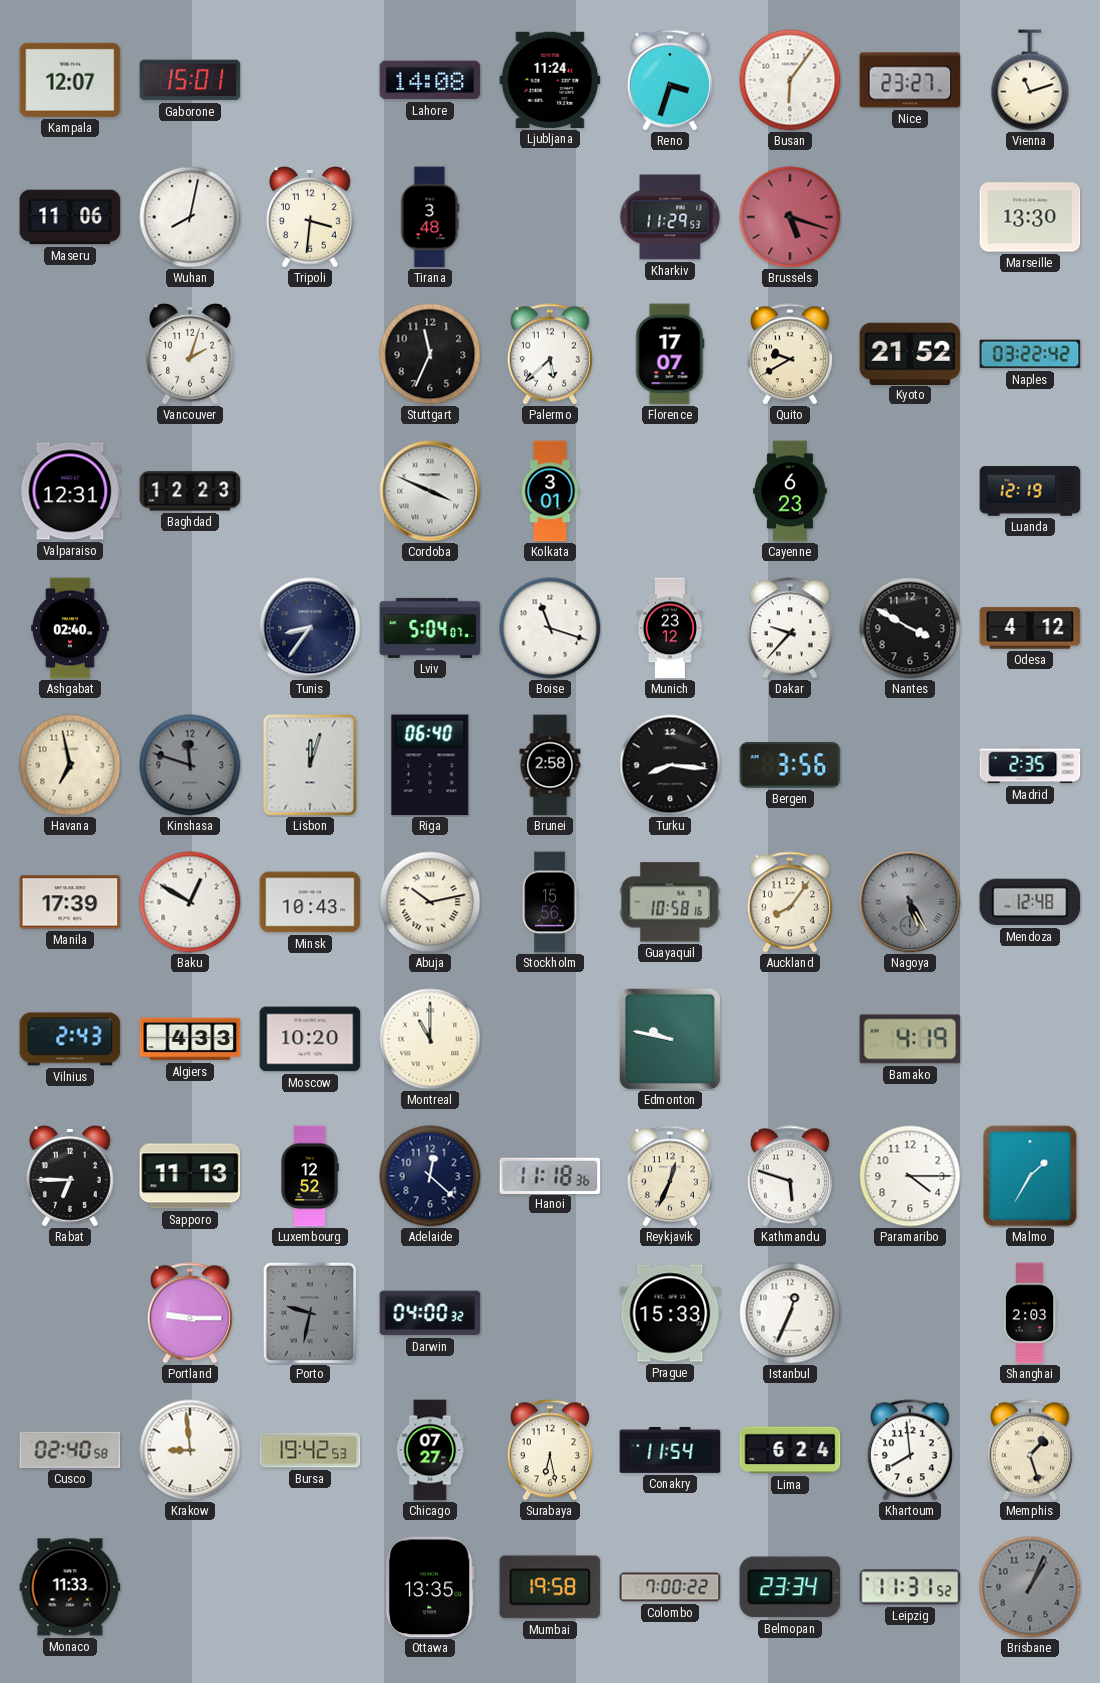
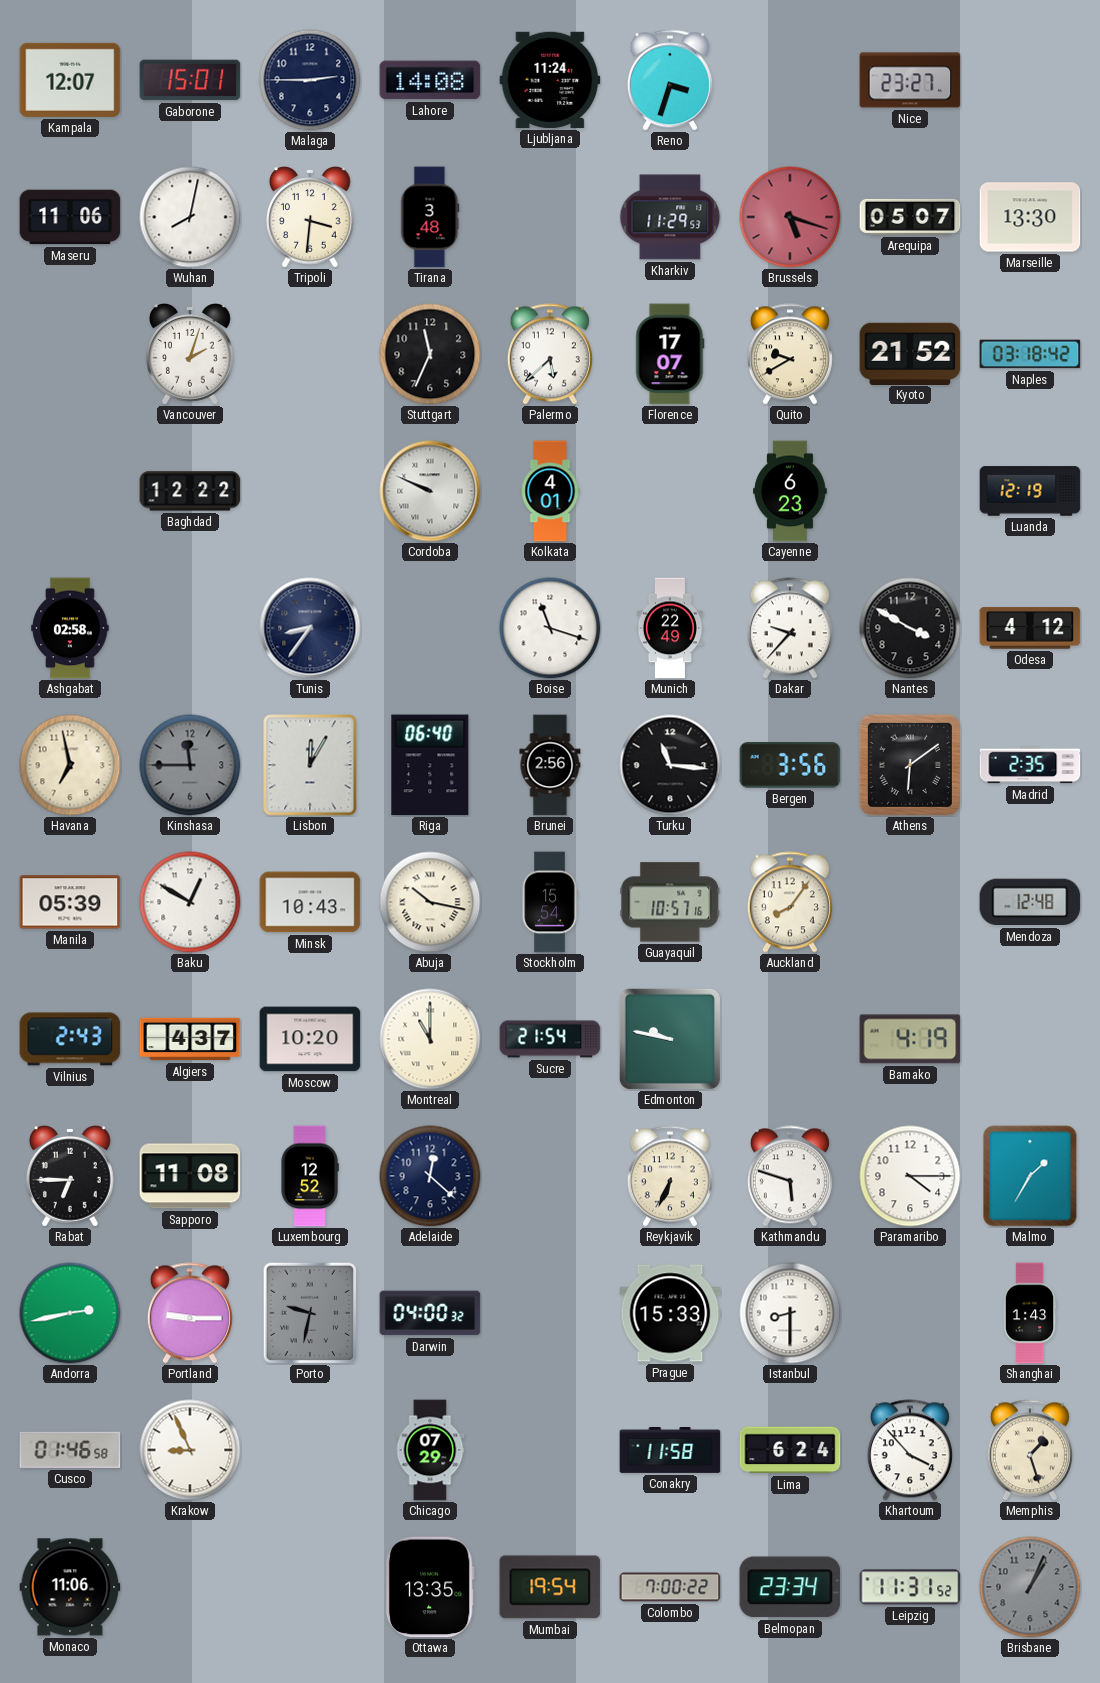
Malaga: none -> 2:45
Busan: 6:06 -> none
Vienna: 11:12 -> none
Arequipa: none -> 05:07
Naples: 03:22 -> 03:18
Valparaiso: 12:31 -> none
Baghdad: 12:23 -> 12:22
Cordoba: 3:49 -> 9:49
Kolkata: 3:01 -> 4:01
Ashgabat: 02:40 -> 02:58
Lviv: 5:04 -> none
Munich: 23:12 -> 22:49
Kinshasa: 11:48 -> 11:45
Lisbon: 12:03 -> 12:05
Brunei: 2:58 -> 2:56
Turku: 8:16 -> 11:16
Athens: none -> 6:09
Manila: 17:39 -> 05:39
Abuja: 10:13 -> 10:17
Stockholm: 15:56 -> 15:54
Guayaquil: 10:58 -> 10:57
Nagoya: 5:25 -> none
Algiers: 4:33 -> 4:37
Sucre: none -> 21:54
Sapporo: 11:13 -> 11:08
Hanoi: 11:18 -> none
Reykjavik: 12:34 -> 6:34
Andorra: none -> 2:43
Istanbul: 12:34 -> 8:30
Shanghai: 2:03 -> 1:43
Cusco: 02:40 -> 01:46
Krakow: 8:59 -> 8:56
Bursa: 19:42 -> none
Chicago: 07:27 -> 07:29
Surabaya: 6:28 -> none
Conakry: 11:54 -> 11:58
Khartoum: 7:59 -> 3:53
Monaco: 11:33 -> 11:06
Mumbai: 19:58 -> 19:54
